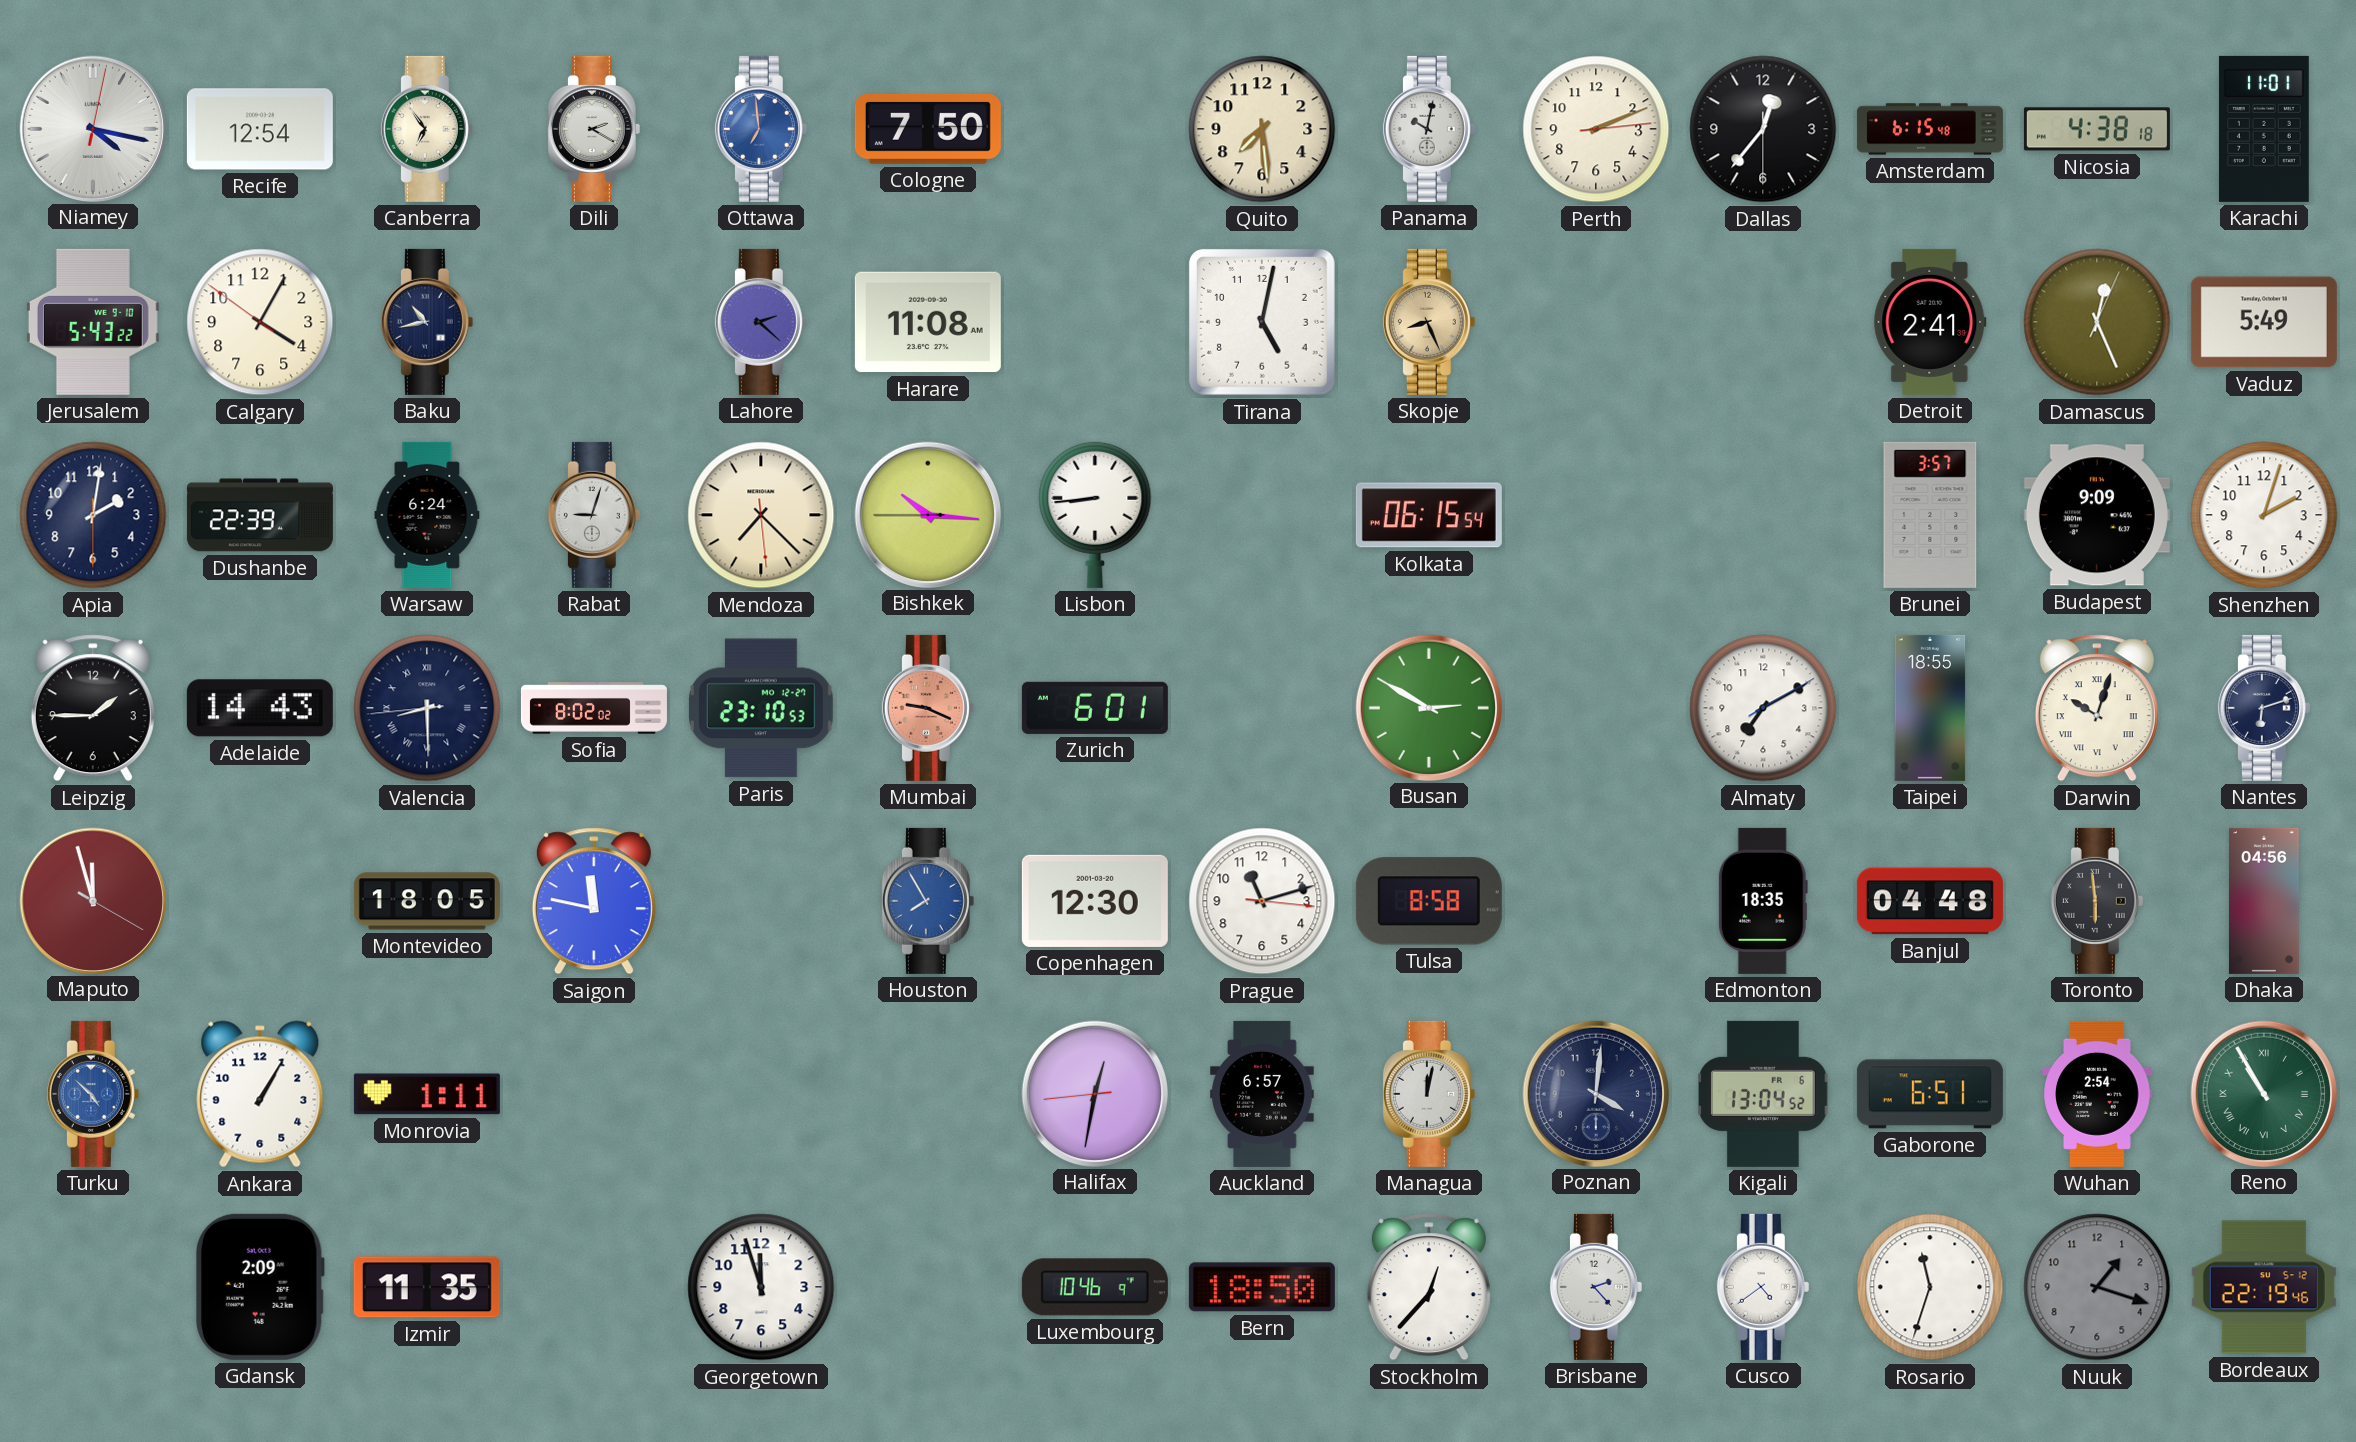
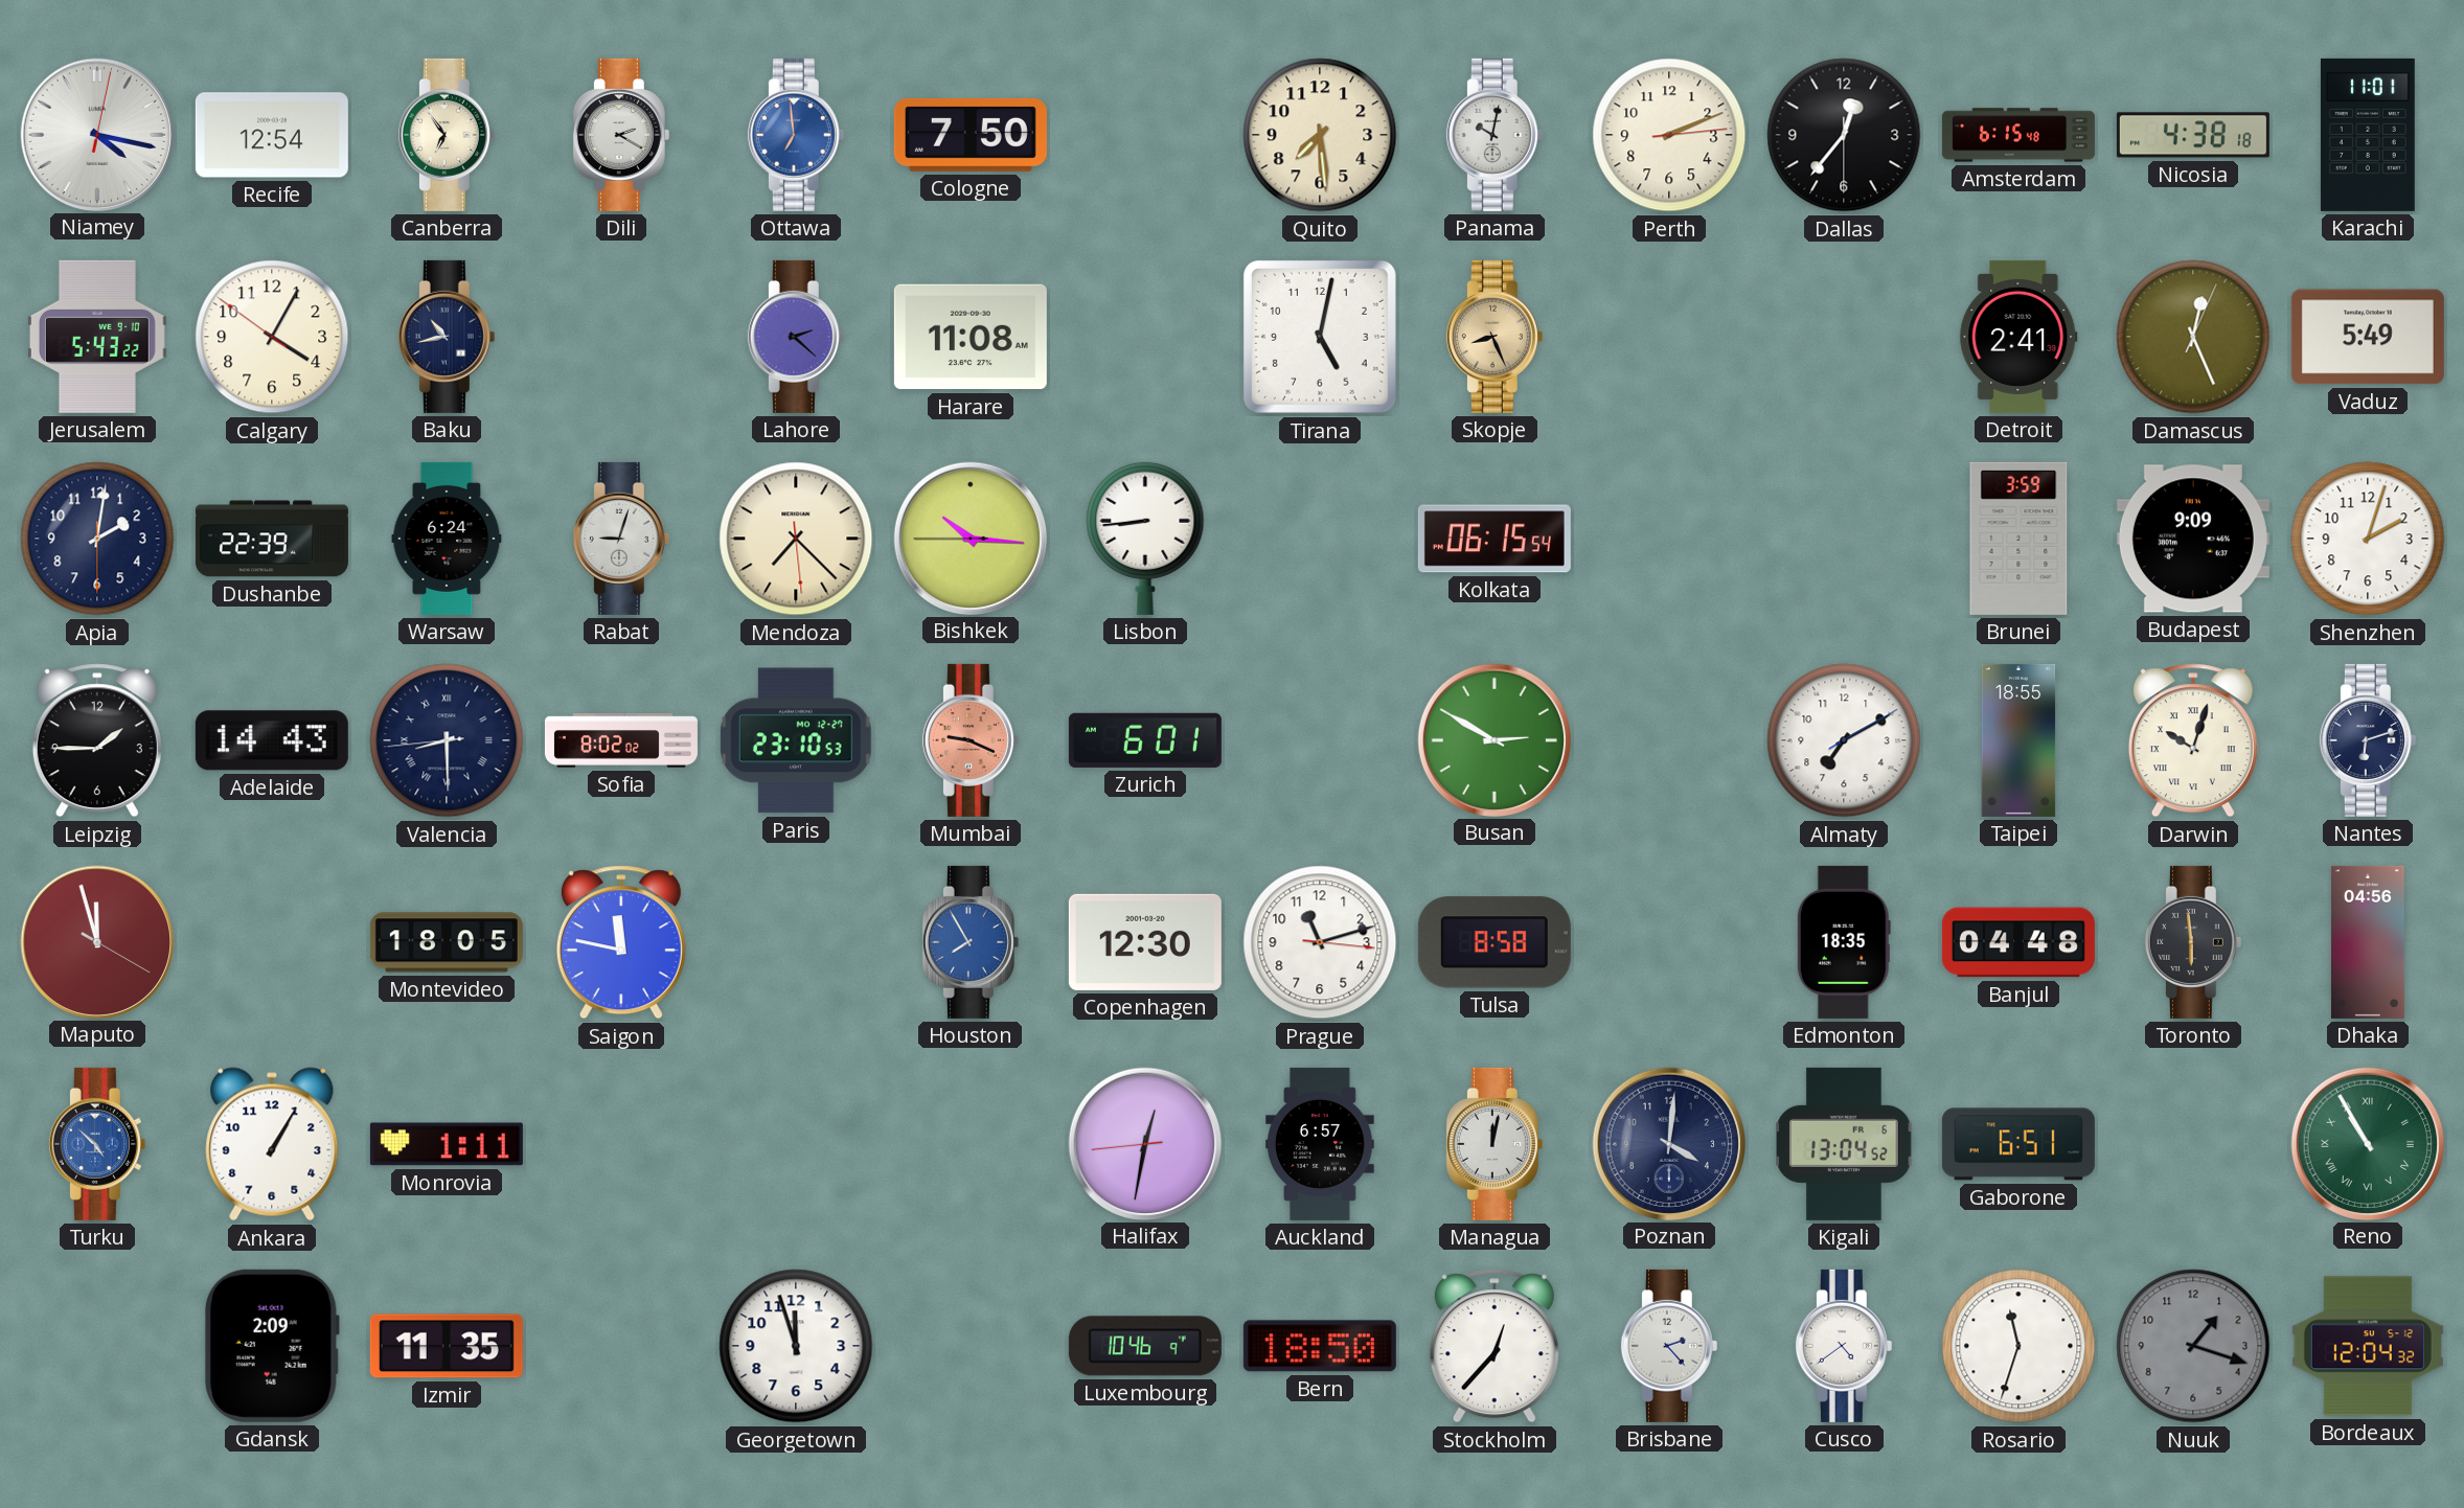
Brunei: 3:57 -> 3:59
Wuhan: 2:54 -> none
Bordeaux: 22:19 -> 12:04
